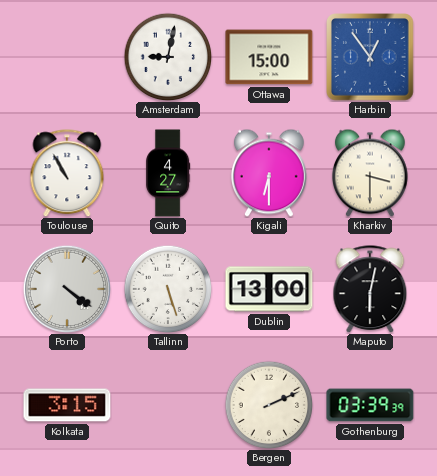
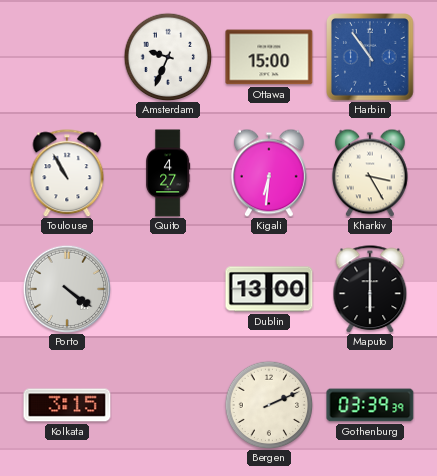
Amsterdam: 9:02 -> 9:34
Harbin: 12:54 -> 10:54
Kigali: 6:30 -> 6:31
Kharkiv: 3:30 -> 3:25
Tallinn: 5:27 -> none
Maputo: 6:02 -> 6:00
